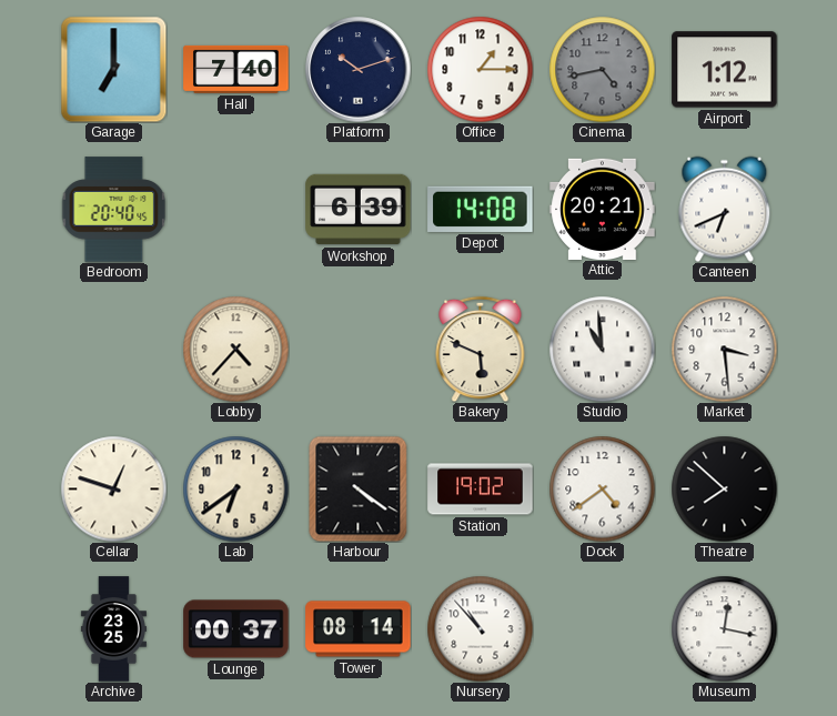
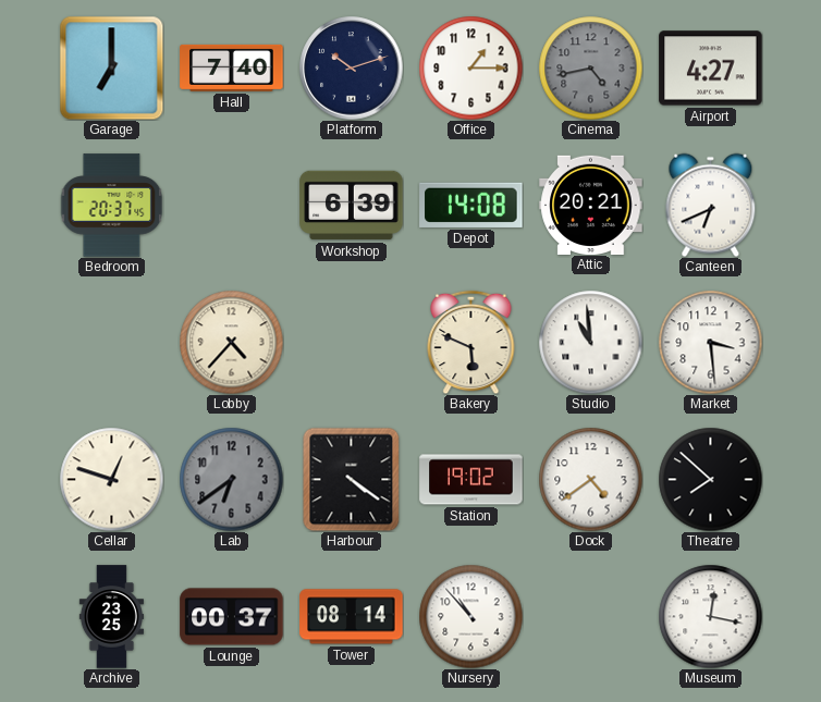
Airport: 1:12 -> 4:27
Bedroom: 20:40 -> 20:37
Lab dial: cream -> grey
